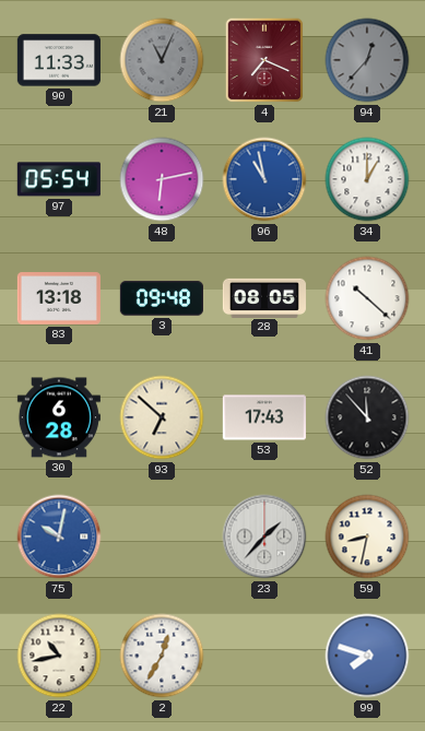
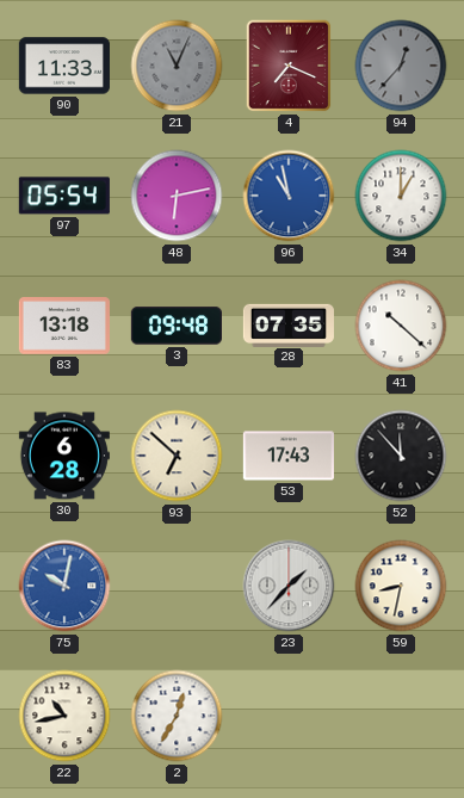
28: 08:05 -> 07:35
99: 7:48 -> none
